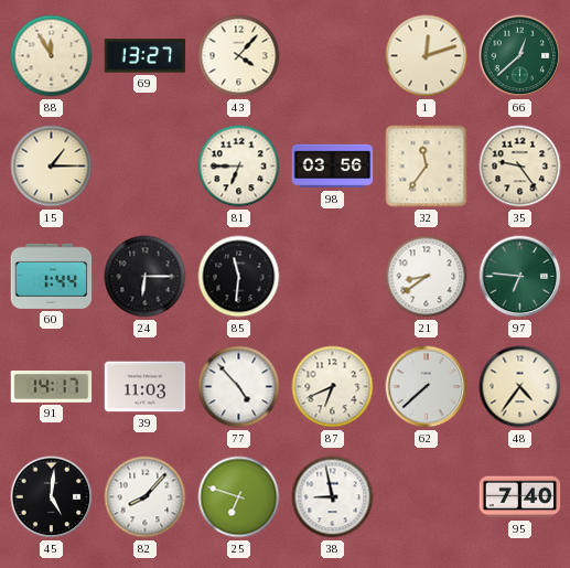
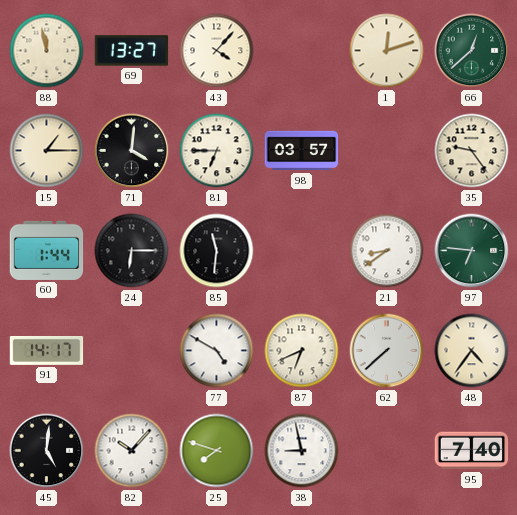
88: 11:55 -> 11:58
71: none -> 4:01
98: 03:56 -> 03:57
32: 11:36 -> none
39: 11:03 -> none
77: 4:53 -> 4:50
82: 8:07 -> 10:07
25: 6:48 -> 7:48
